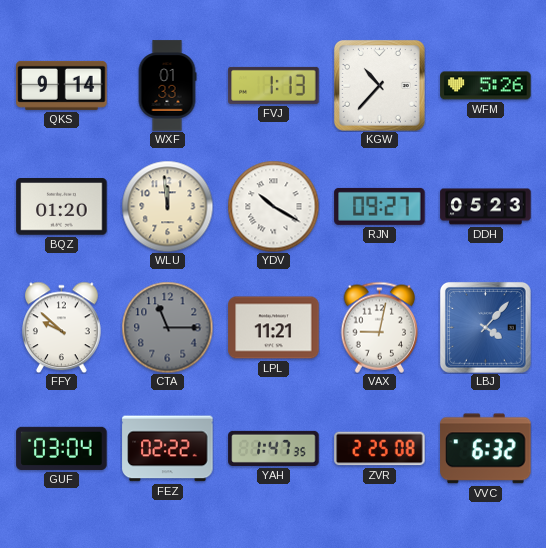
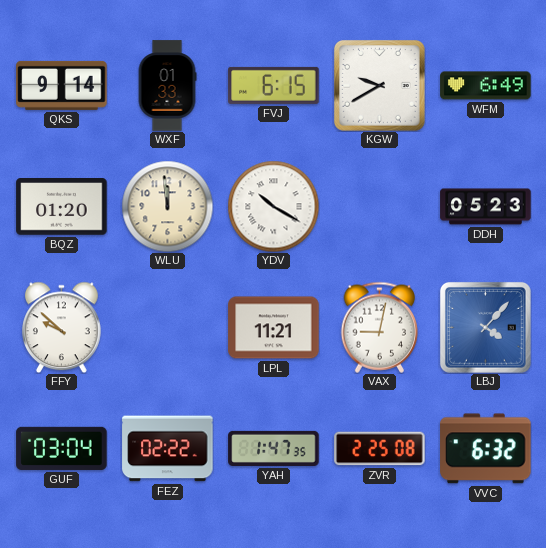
FVJ: 1:13 -> 6:15
KGW: 10:37 -> 9:40
WFM: 5:26 -> 6:49
RJN: 09:27 -> none
CTA: 11:15 -> none
